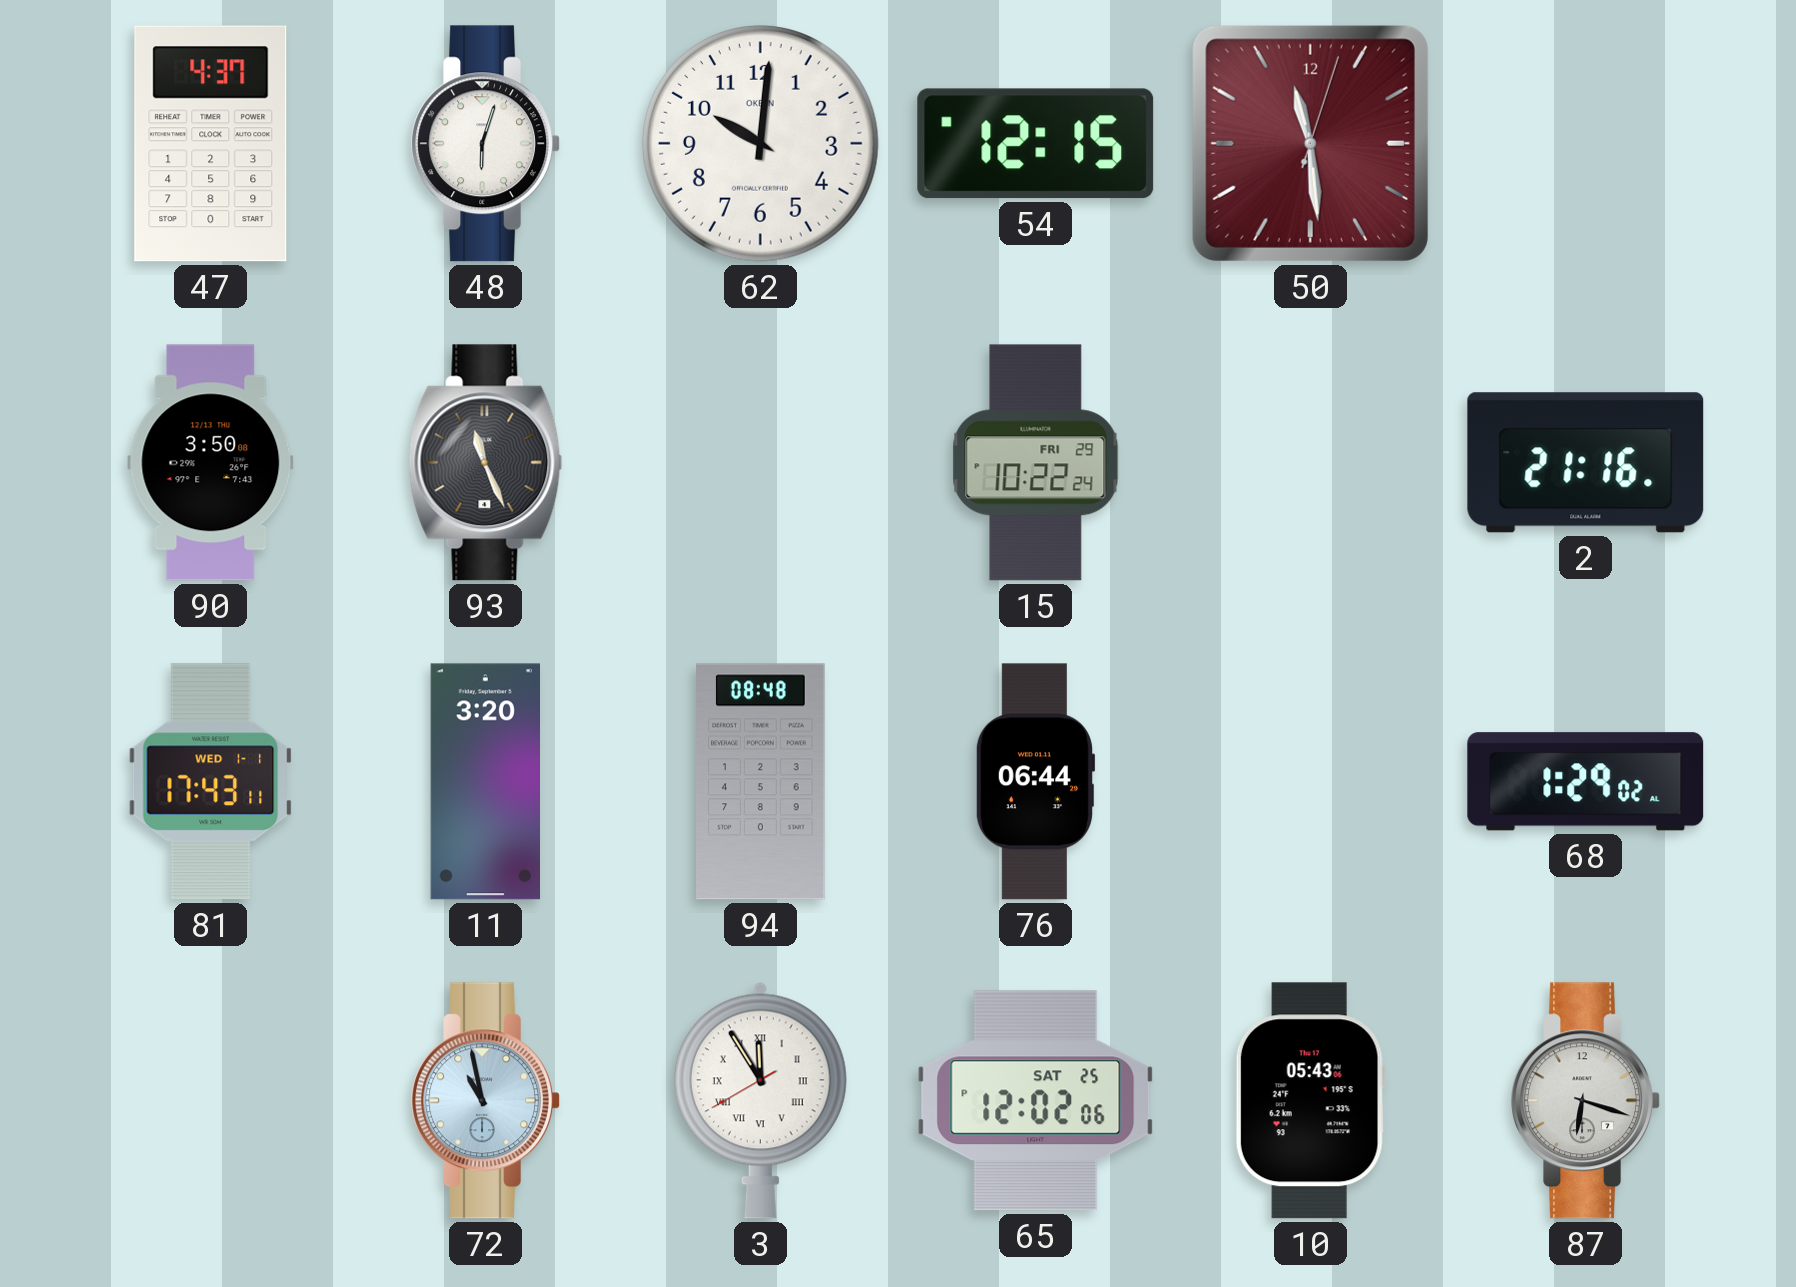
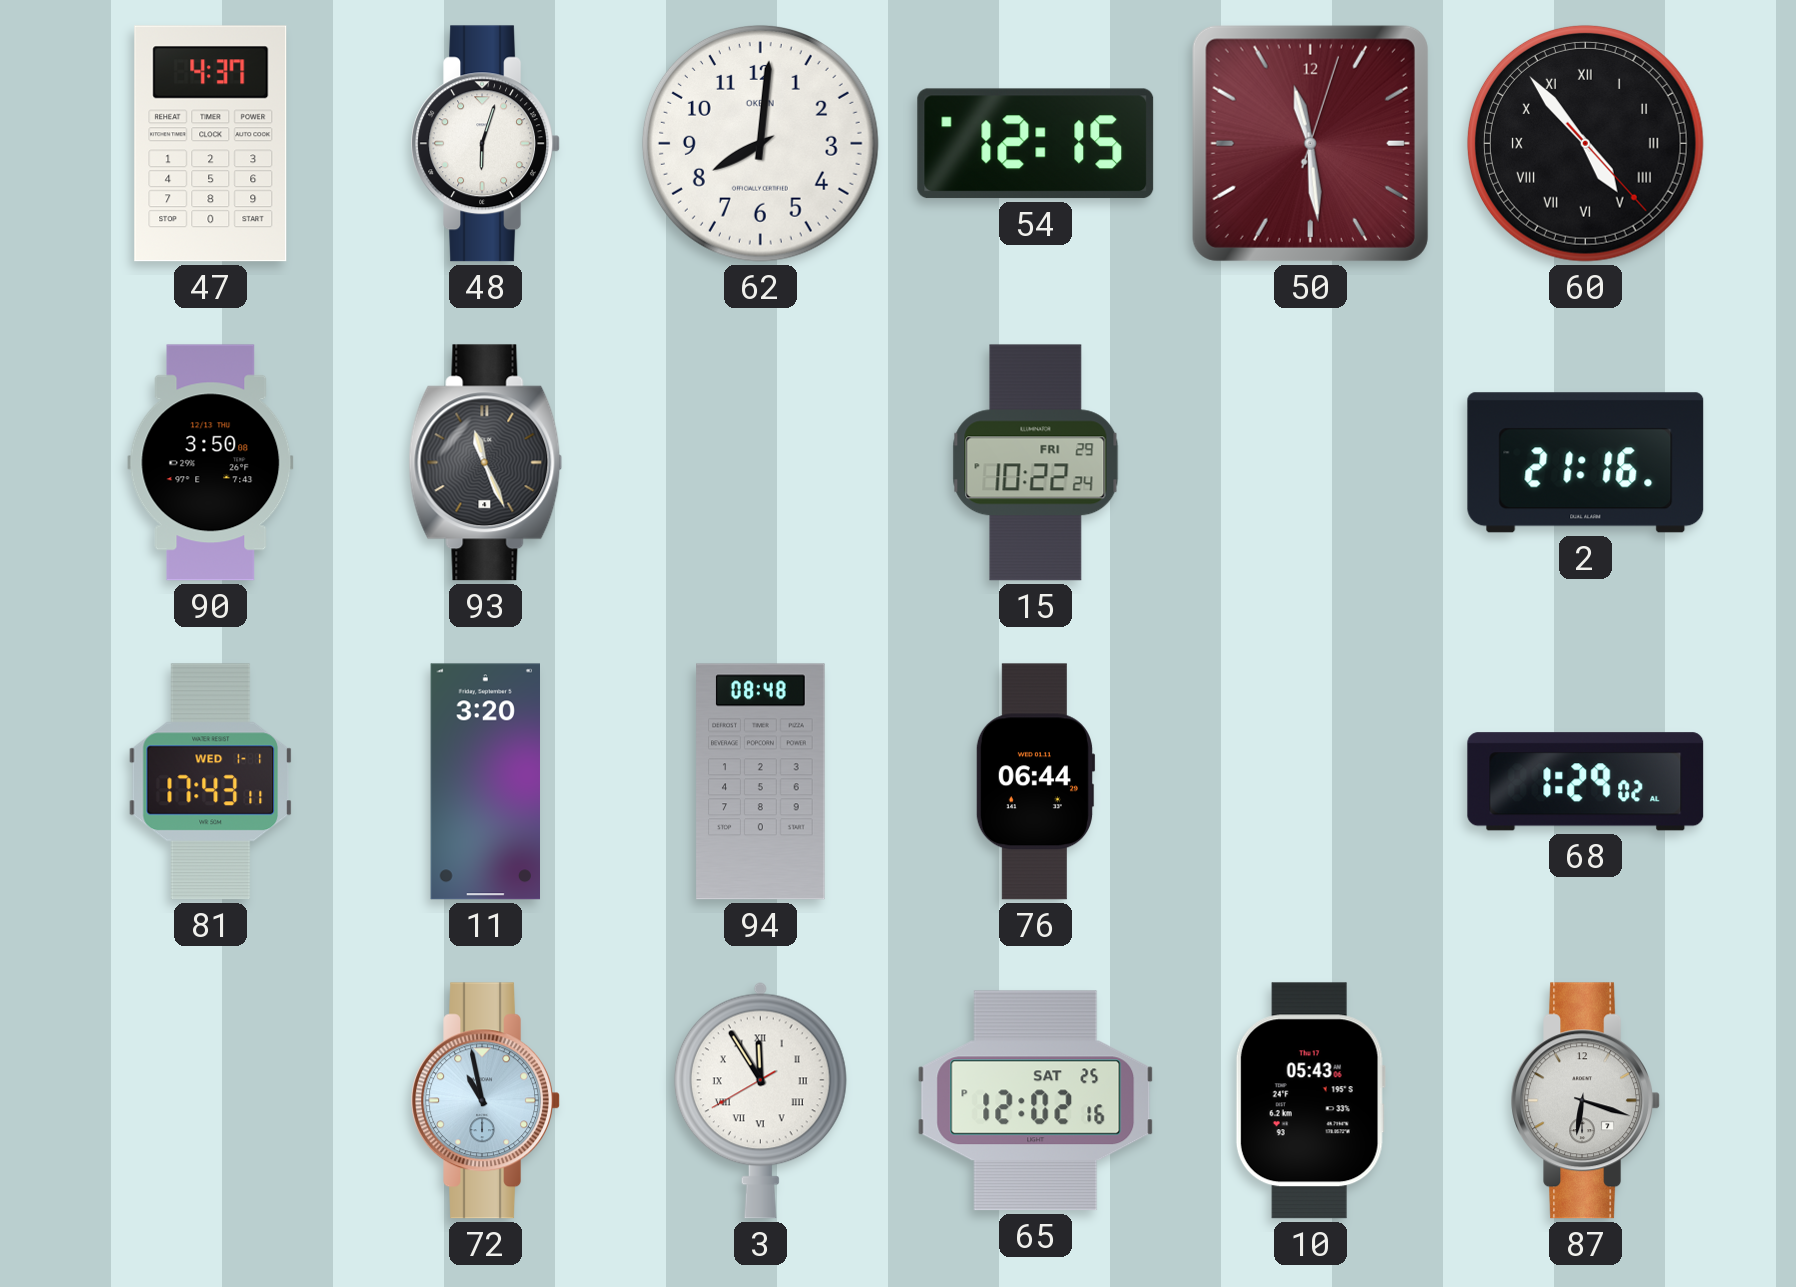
62: 10:01 -> 8:01
60: none -> 4:53
65: 12:02:06 PM -> 12:02:16 PM
